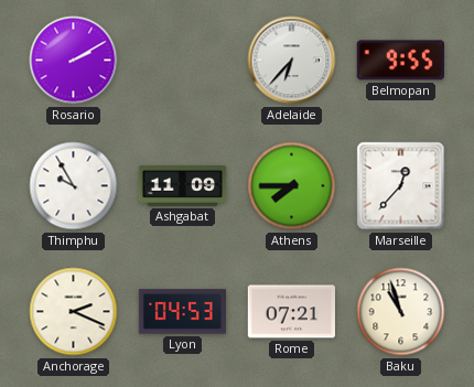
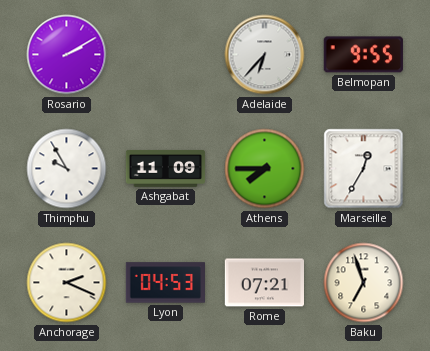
Marseille: 12:37 -> 12:35
Baku: 10:57 -> 6:57
